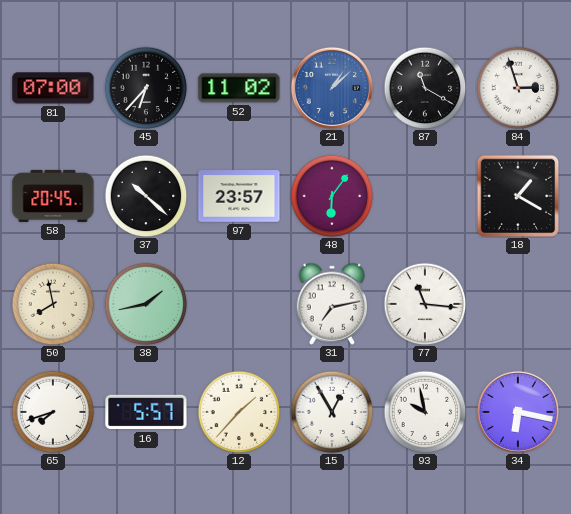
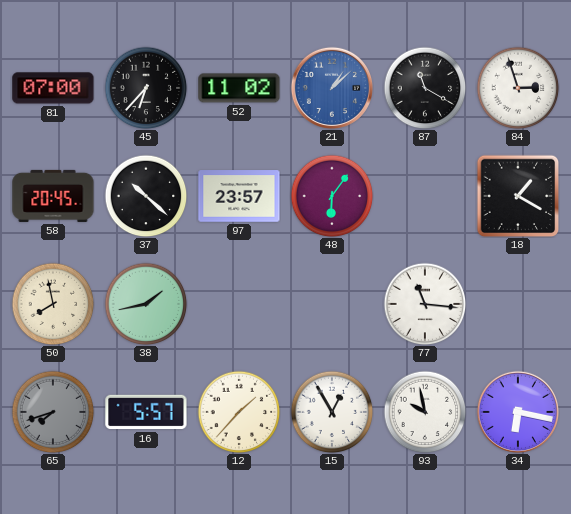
31: 7:13 -> none
65 dial: white -> grey
